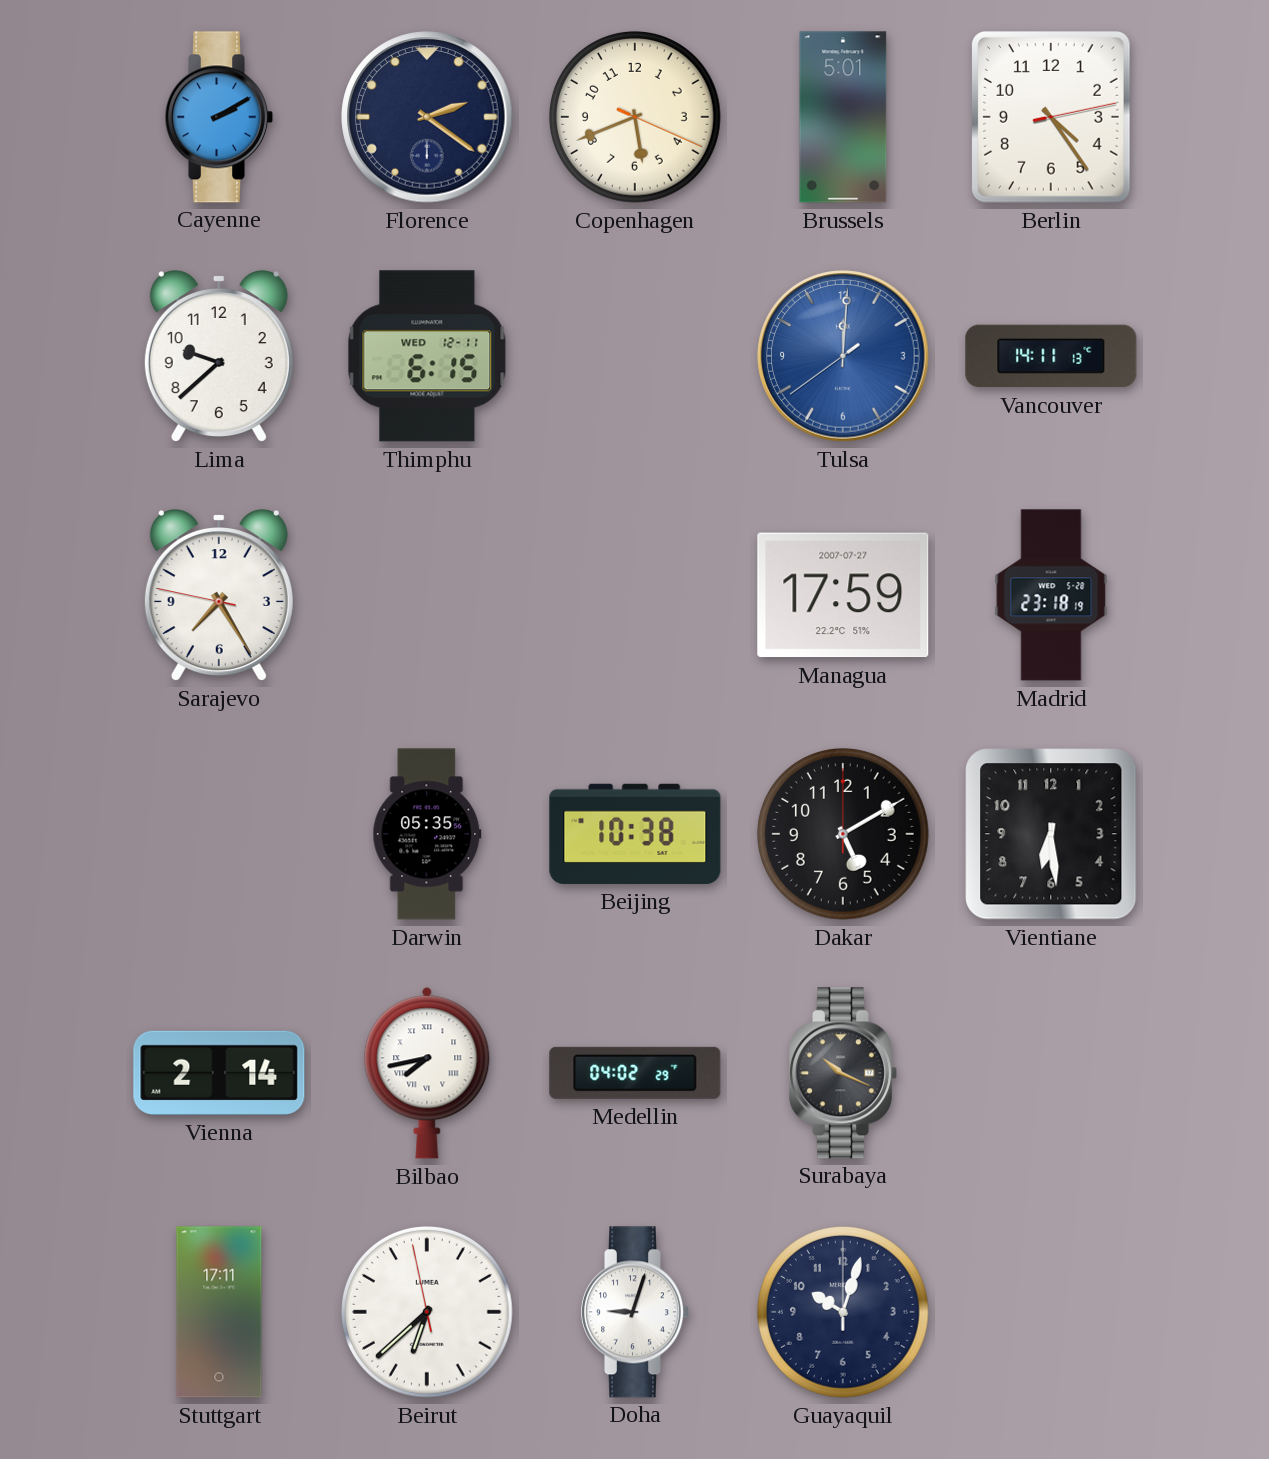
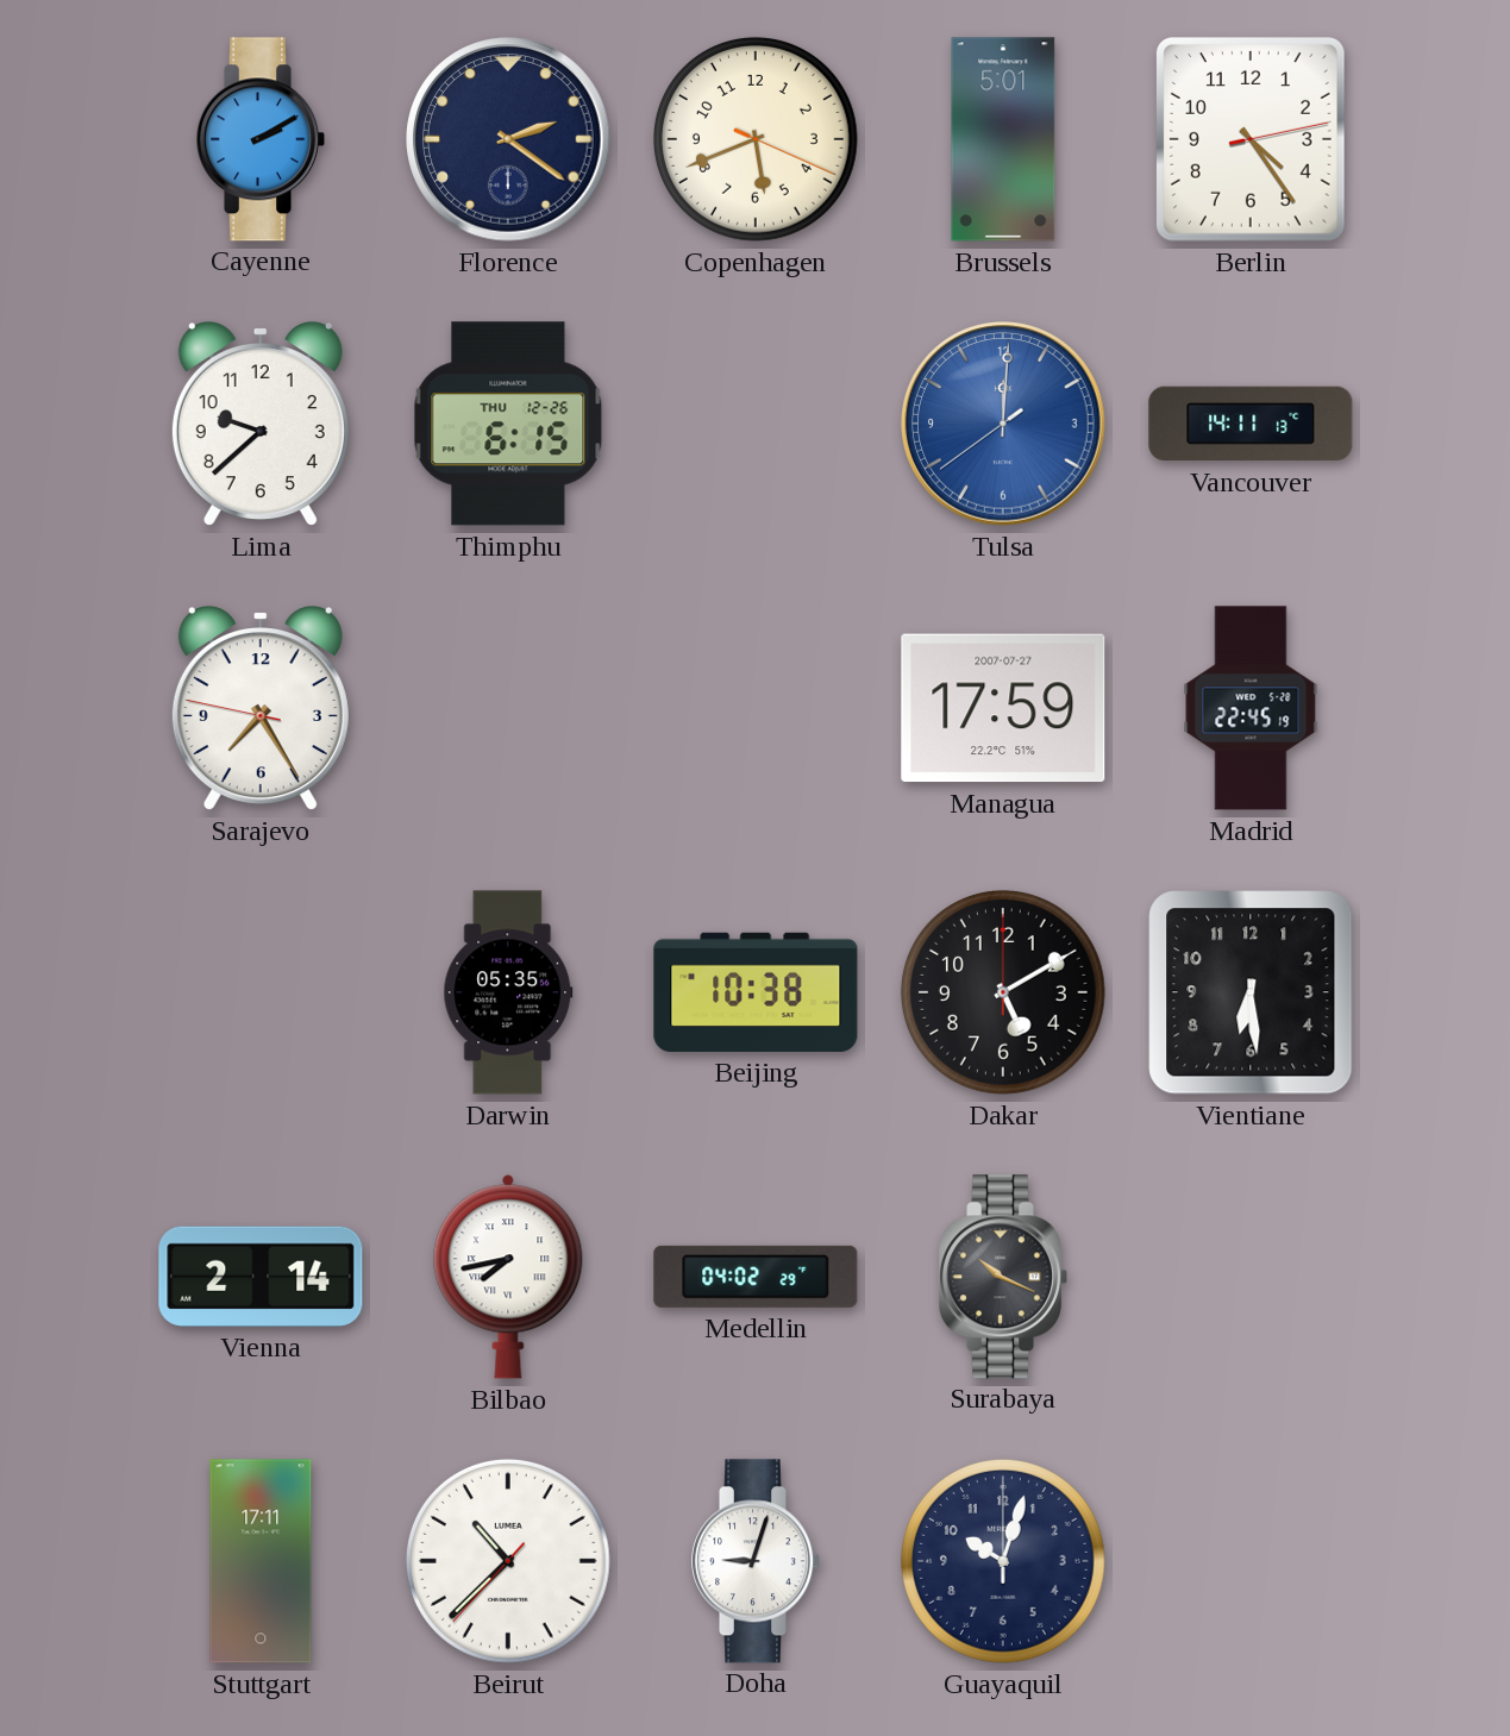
Thimphu date: WED 12-11 -> THU 12-26
Madrid: 23:18 -> 22:45
Beirut: 6:37 -> 10:37
